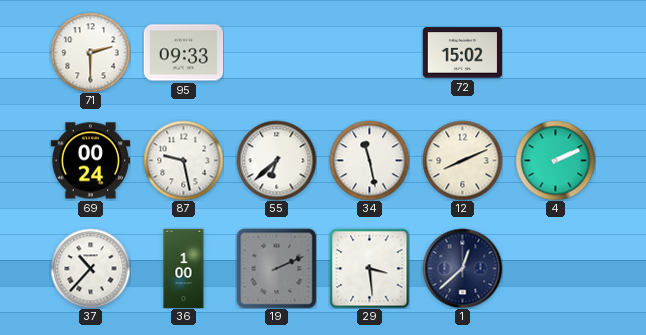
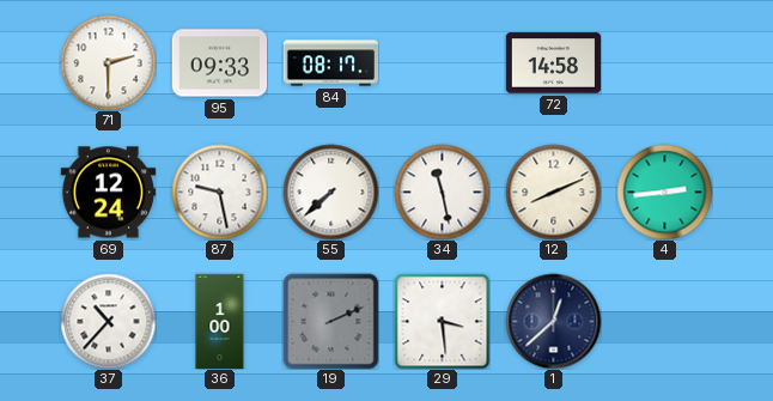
84: none -> 08:17
72: 15:02 -> 14:58
69: 00:24 -> 12:24
55: 6:38 -> 7:38
4: 2:11 -> 2:44
